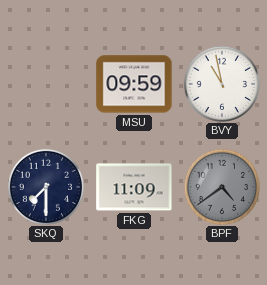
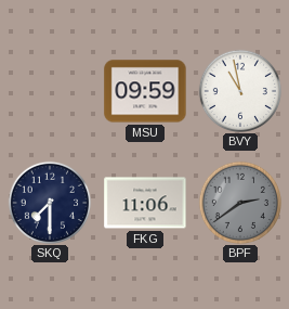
FKG: 11:09 -> 11:06
BPF: 4:39 -> 2:39
